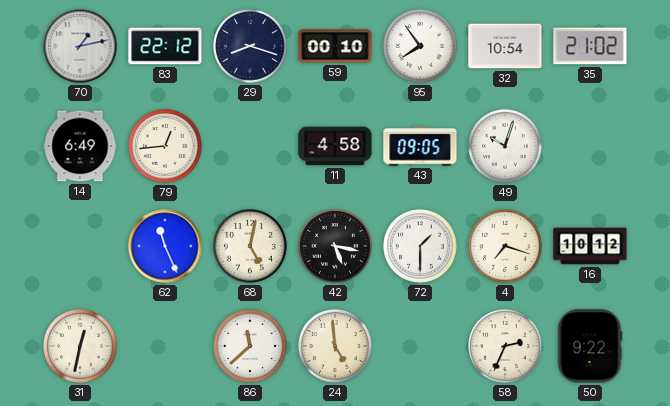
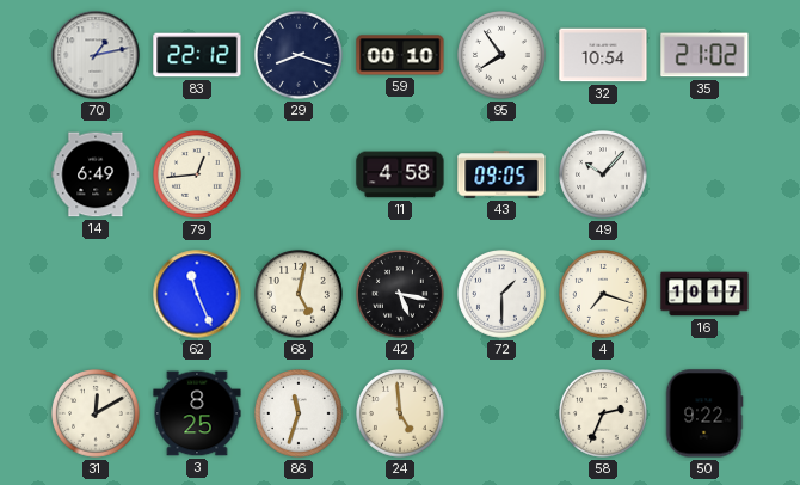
49: 10:03 -> 10:07
16: 10:12 -> 10:17
31: 12:32 -> 12:10
3: none -> 8:25
86: 11:38 -> 11:33
